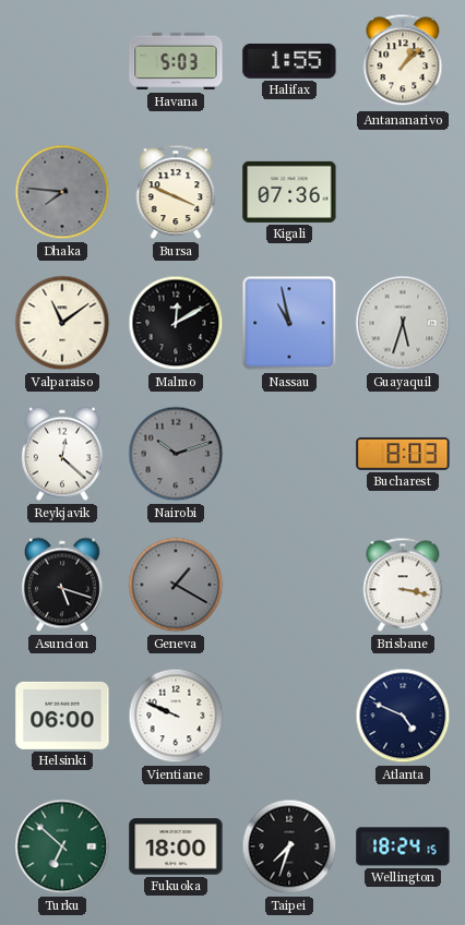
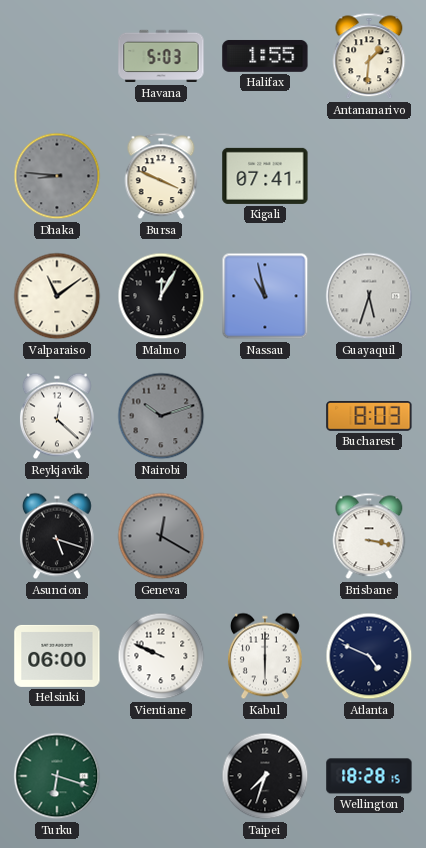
Antananarivo: 1:08 -> 1:31
Dhaka: 7:46 -> 8:46
Kigali: 07:36 -> 07:41
Malmo: 12:10 -> 12:05
Geneva: 1:20 -> 12:20
Kabul: none -> 6:00
Turku: 6:52 -> 6:18
Fukuoka: 18:00 -> none
Wellington: 18:24 -> 18:28
